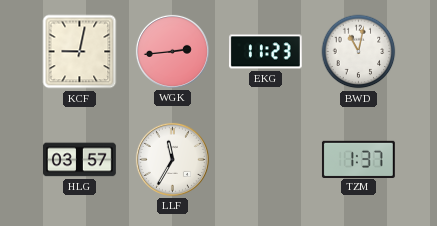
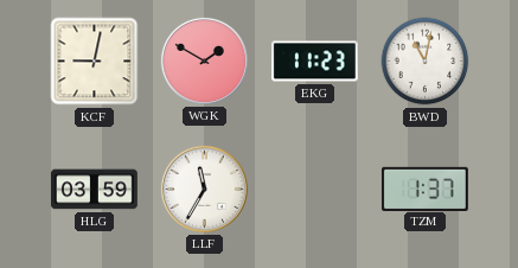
WGK: 2:44 -> 1:50
HLG: 03:57 -> 03:59
